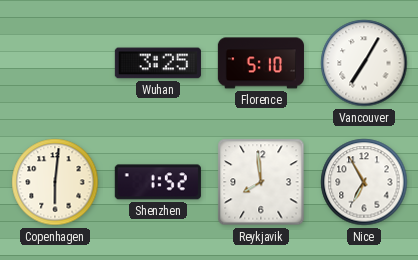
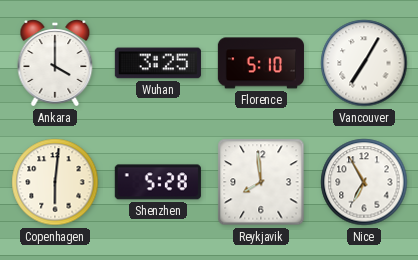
Ankara: none -> 4:00
Shenzhen: 1:52 -> 5:28
